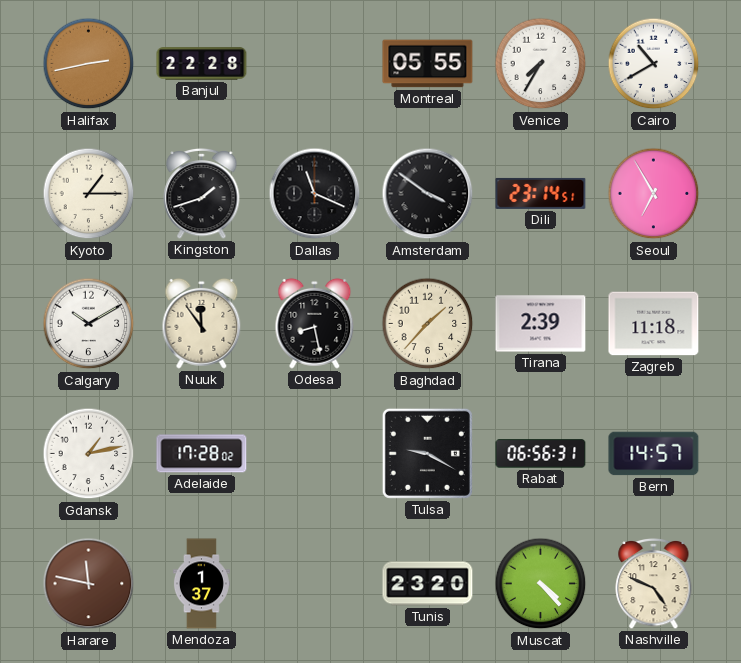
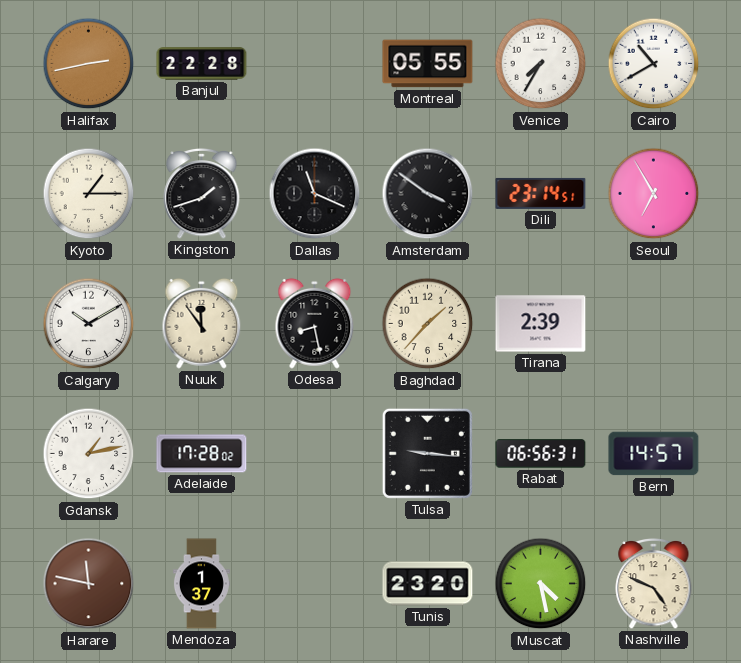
Zagreb: 11:18 -> none
Tulsa: 9:20 -> 9:16
Muscat: 4:23 -> 4:28
